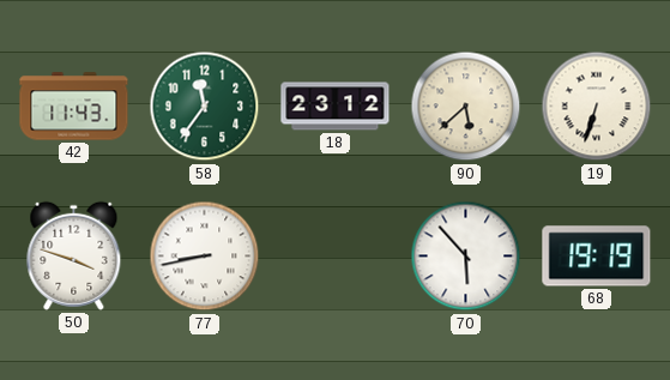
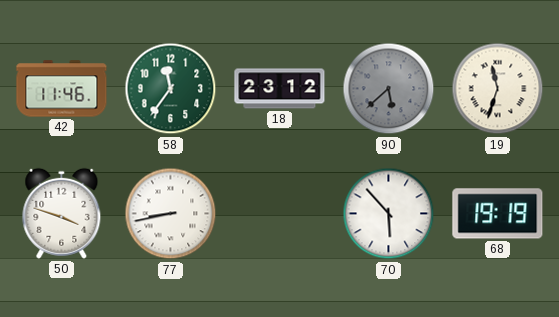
42: 11:43 -> 11:46
90 dial: cream -> grey
19: 6:33 -> 11:33
